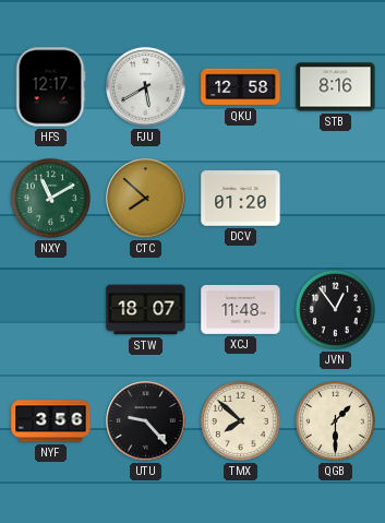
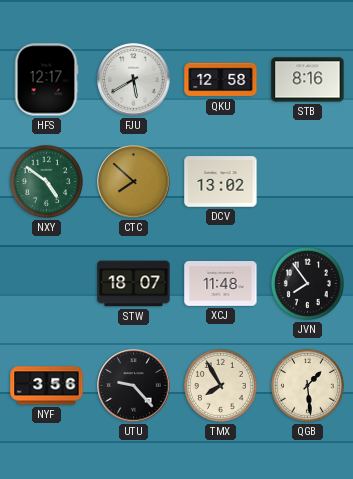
NXY: 11:10 -> 4:51
DCV: 01:20 -> 13:02
JVN: 12:54 -> 7:54
TMX: 7:52 -> 7:55
QGB: 1:30 -> 1:29
